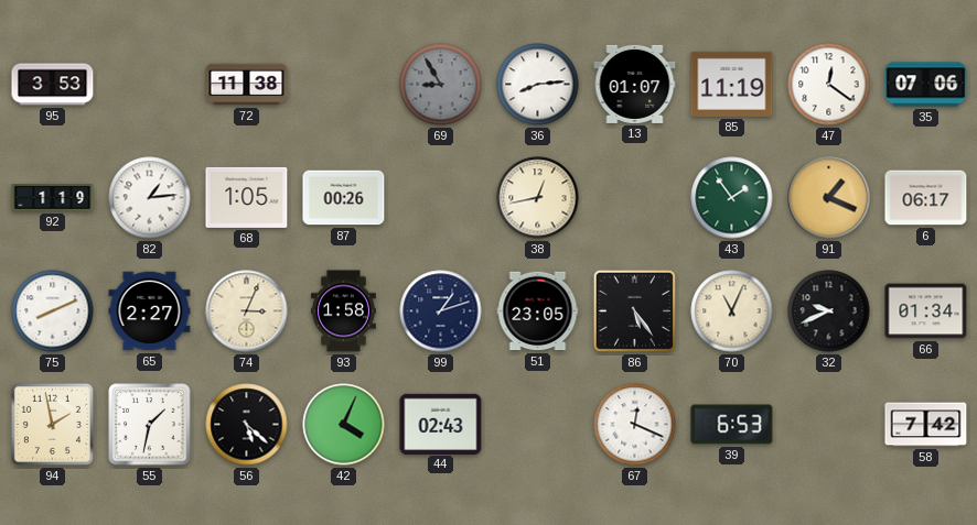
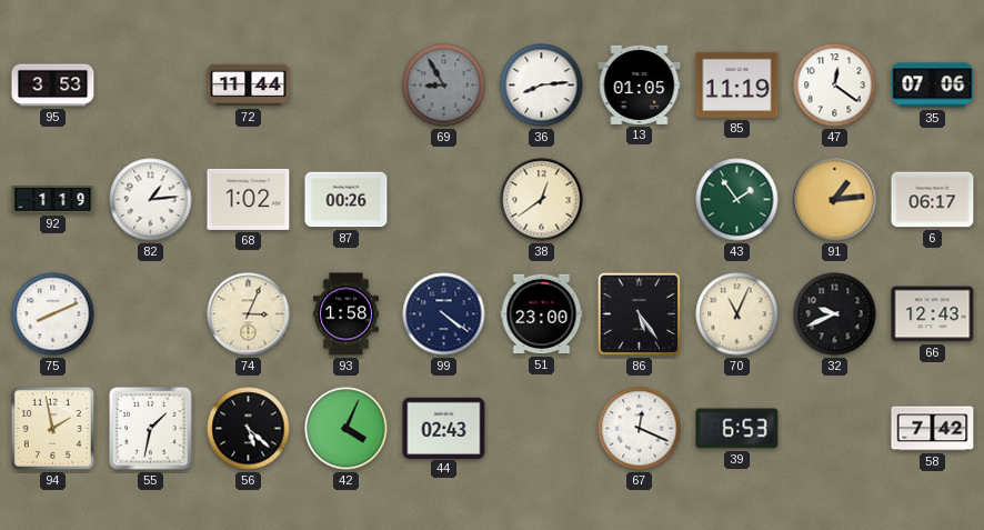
72: 11:38 -> 11:44
13: 01:07 -> 01:05
68: 1:05 -> 1:02
38: 12:43 -> 12:39
91: 1:19 -> 1:14
65: 2:27 -> none
99: 1:12 -> 4:21
51: 23:05 -> 23:00
66: 01:34 -> 12:43
